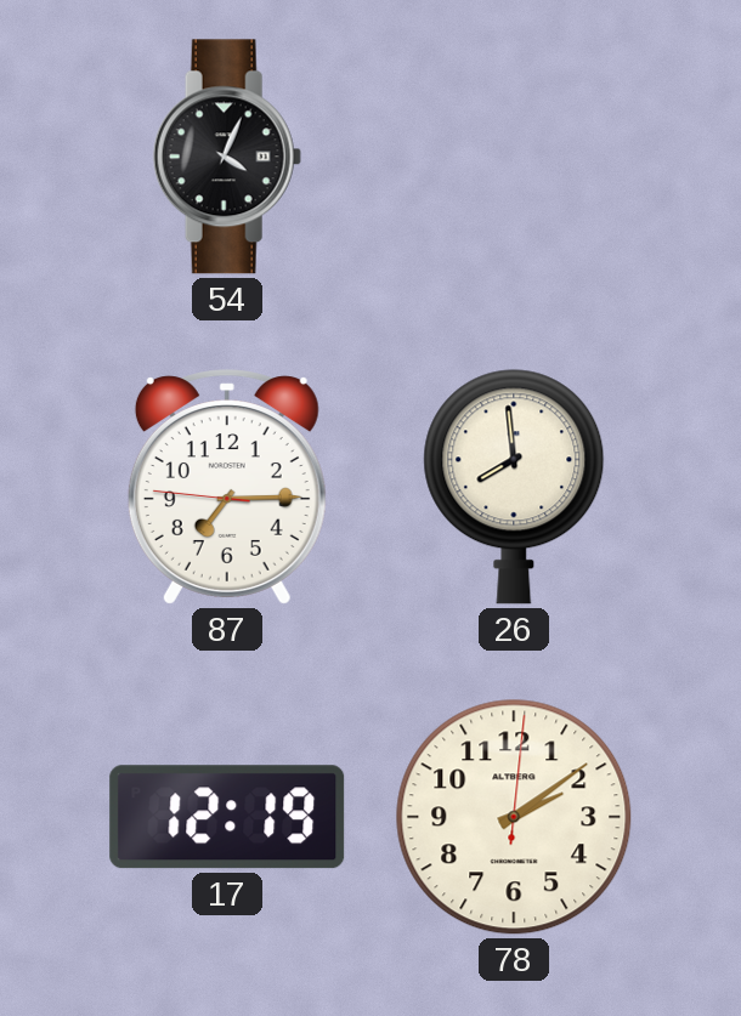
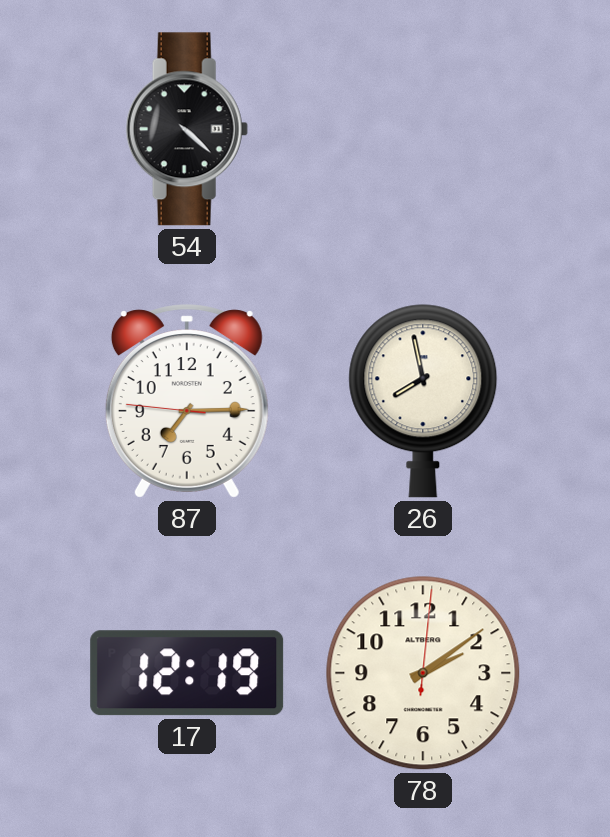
54: 4:04 -> 4:22
26: 7:59 -> 7:58
